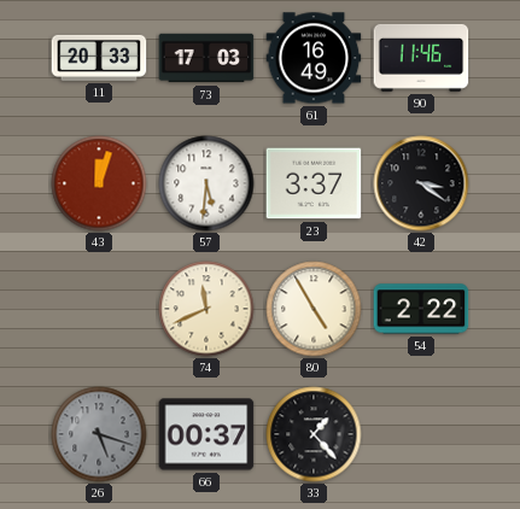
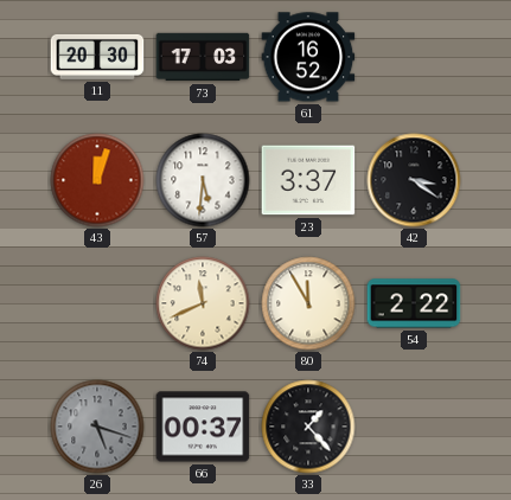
11: 20:33 -> 20:30
61: 16:49 -> 16:52
90: 11:46 -> none
80: 4:55 -> 11:55
